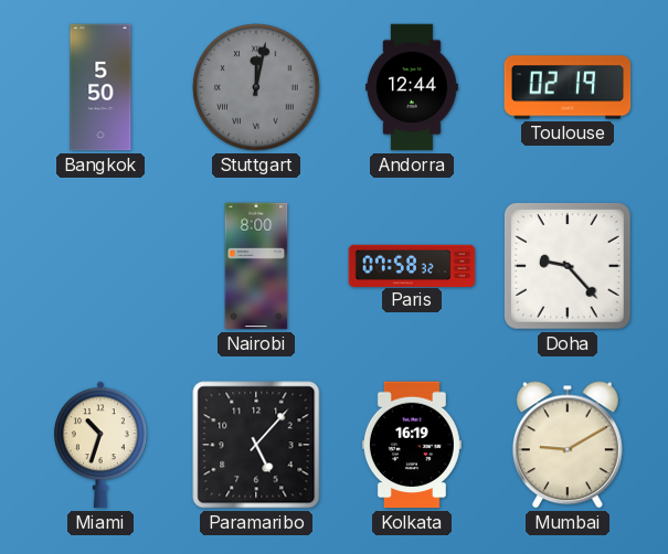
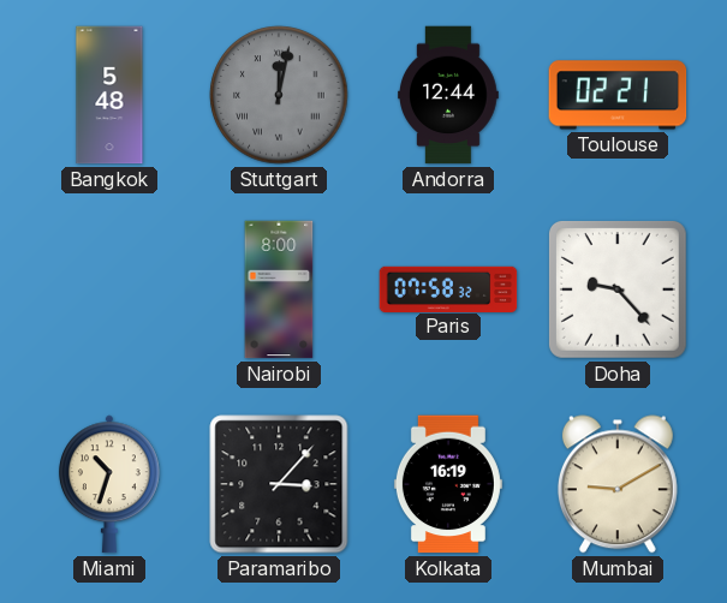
Bangkok: 5:50 -> 5:48
Toulouse: 02:19 -> 02:21
Paramaribo: 5:07 -> 3:07
